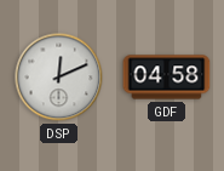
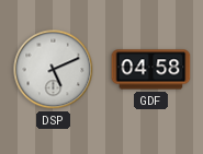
DSP: 12:11 -> 5:11
